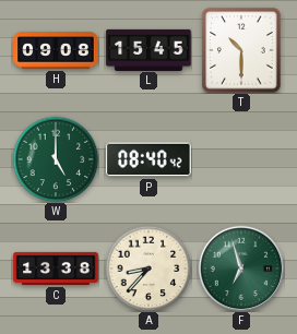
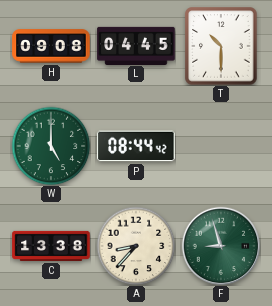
L: 15:45 -> 04:45
P: 08:40 -> 08:44
F: 6:57 -> 8:57
